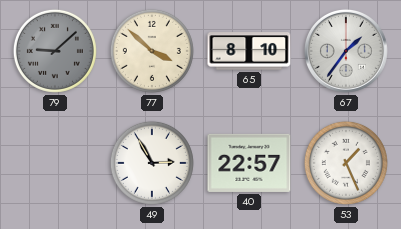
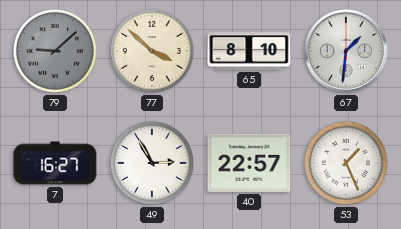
67: 1:36 -> 1:31
7: none -> 16:27
